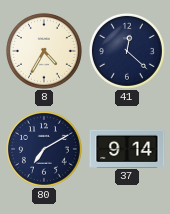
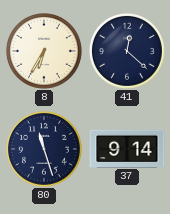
8: 4:35 -> 6:35
80: 7:10 -> 11:27
